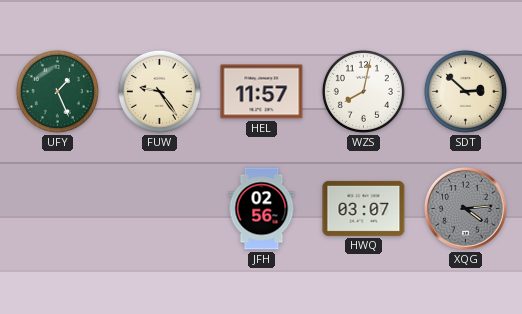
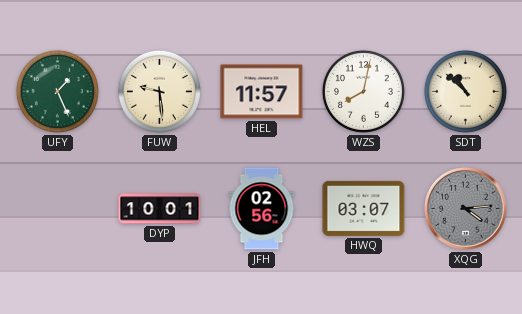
FUW: 9:24 -> 9:29
SDT: 2:52 -> 10:52
DYP: none -> 10:01
